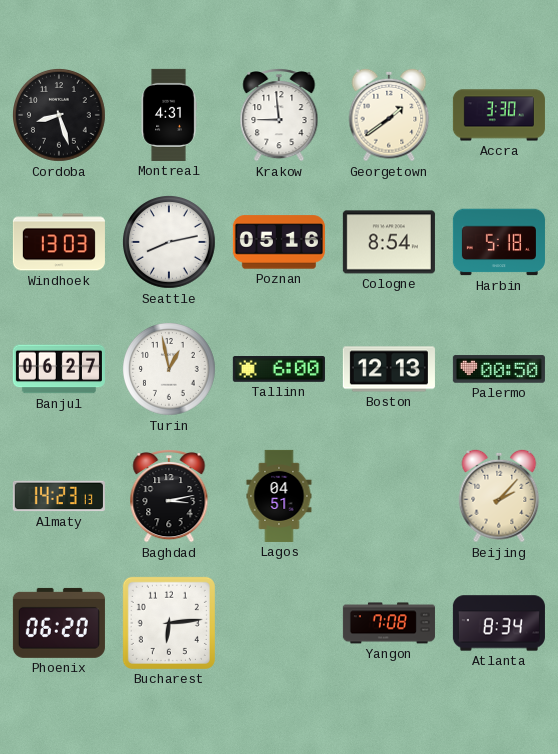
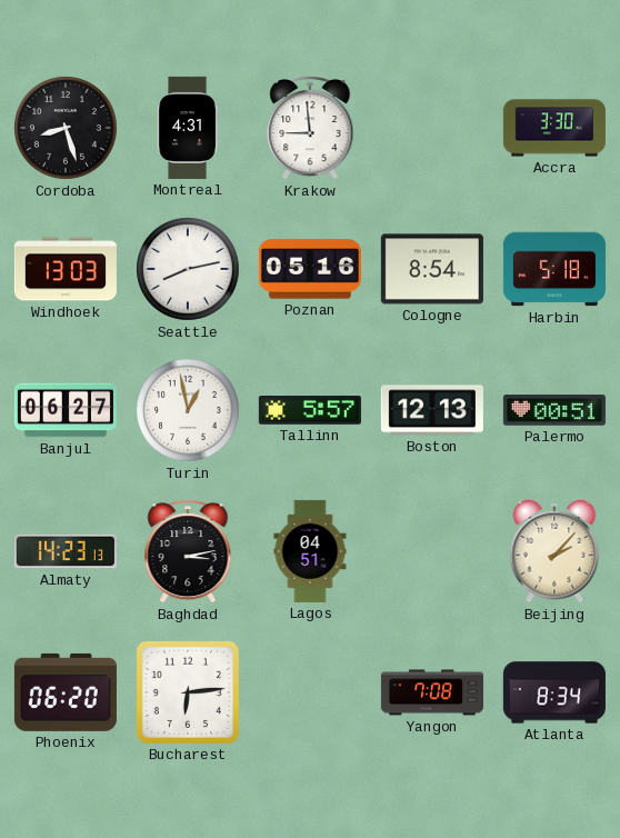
Georgetown: 1:39 -> none
Tallinn: 6:00 -> 5:57
Palermo: 00:50 -> 00:51
